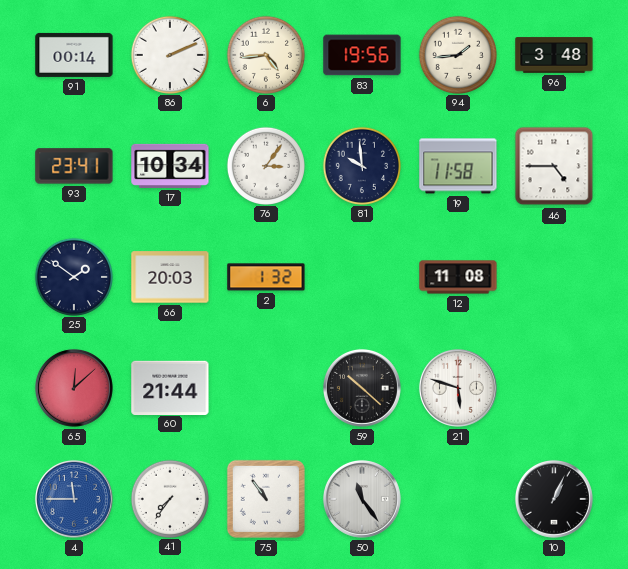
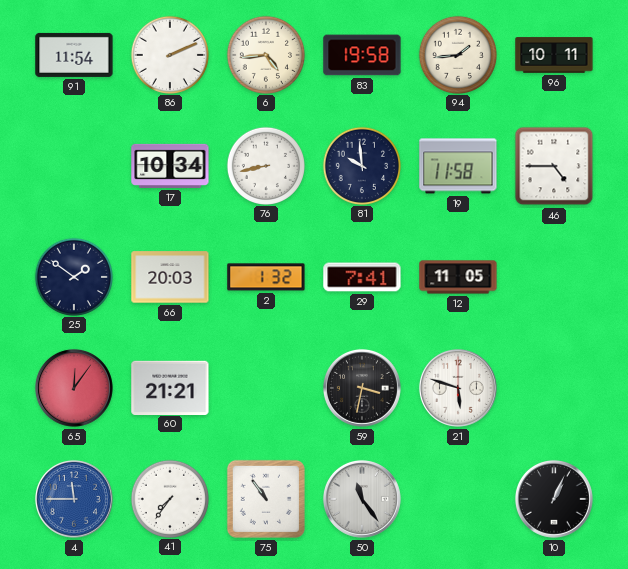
91: 00:14 -> 11:54
83: 19:56 -> 19:58
96: 3:48 -> 10:11
93: 23:41 -> none
76: 3:06 -> 8:43
29: none -> 7:41
12: 11:08 -> 11:05
65: 12:08 -> 12:06
60: 21:44 -> 21:21
59: 10:22 -> 3:32
